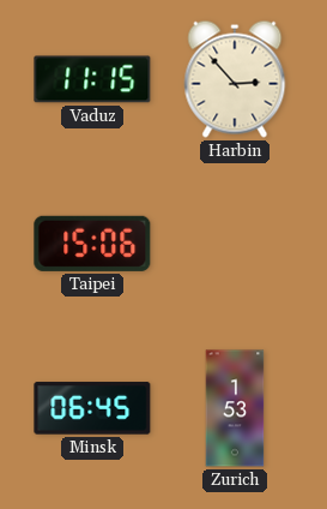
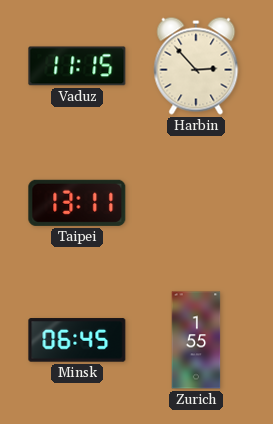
Taipei: 15:06 -> 13:11
Zurich: 1:53 -> 1:55
